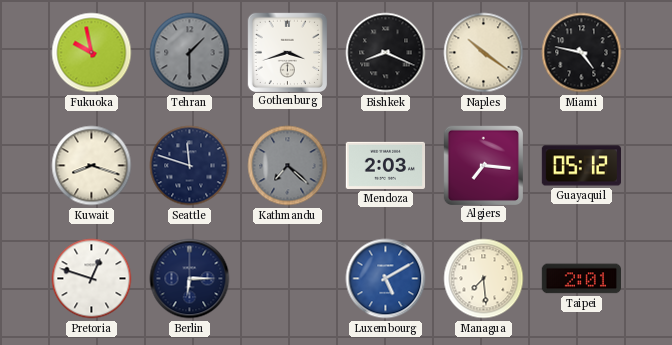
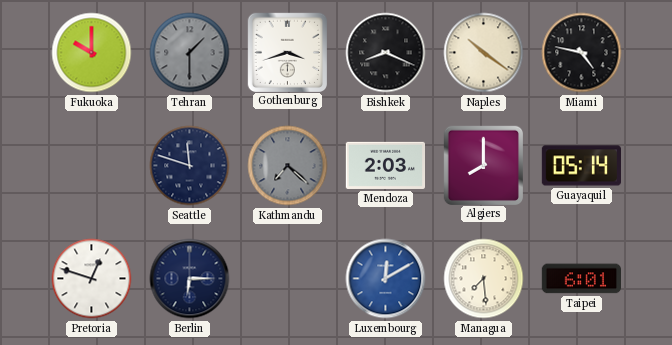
Fukuoka: 9:58 -> 10:00
Kuwait: 8:18 -> none
Algiers: 7:16 -> 8:00
Guayaquil: 05:12 -> 05:14
Luxembourg: 5:10 -> 12:10
Taipei: 2:01 -> 6:01
